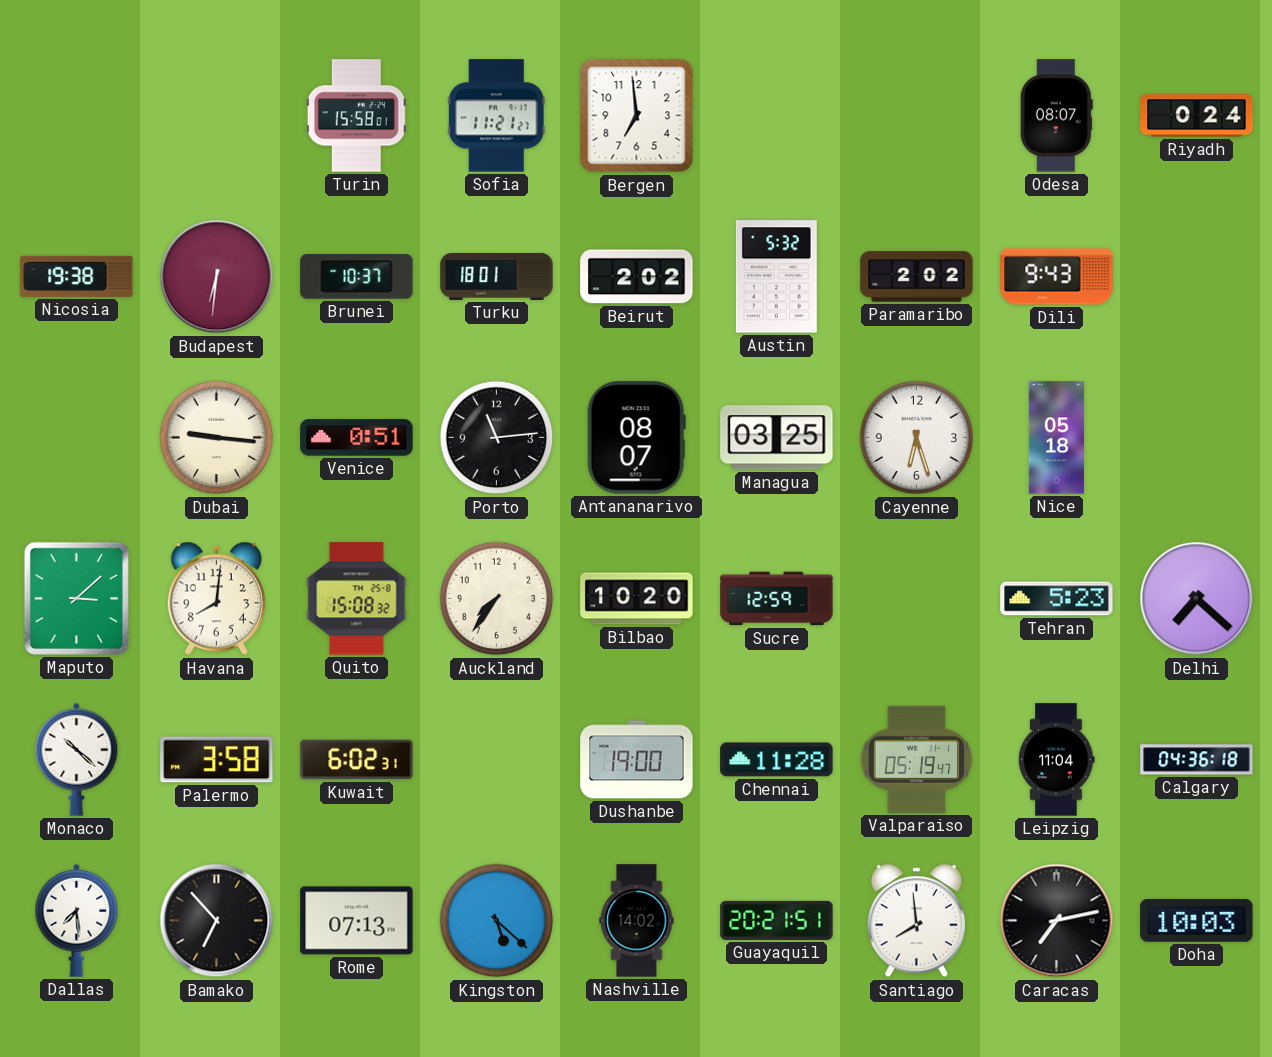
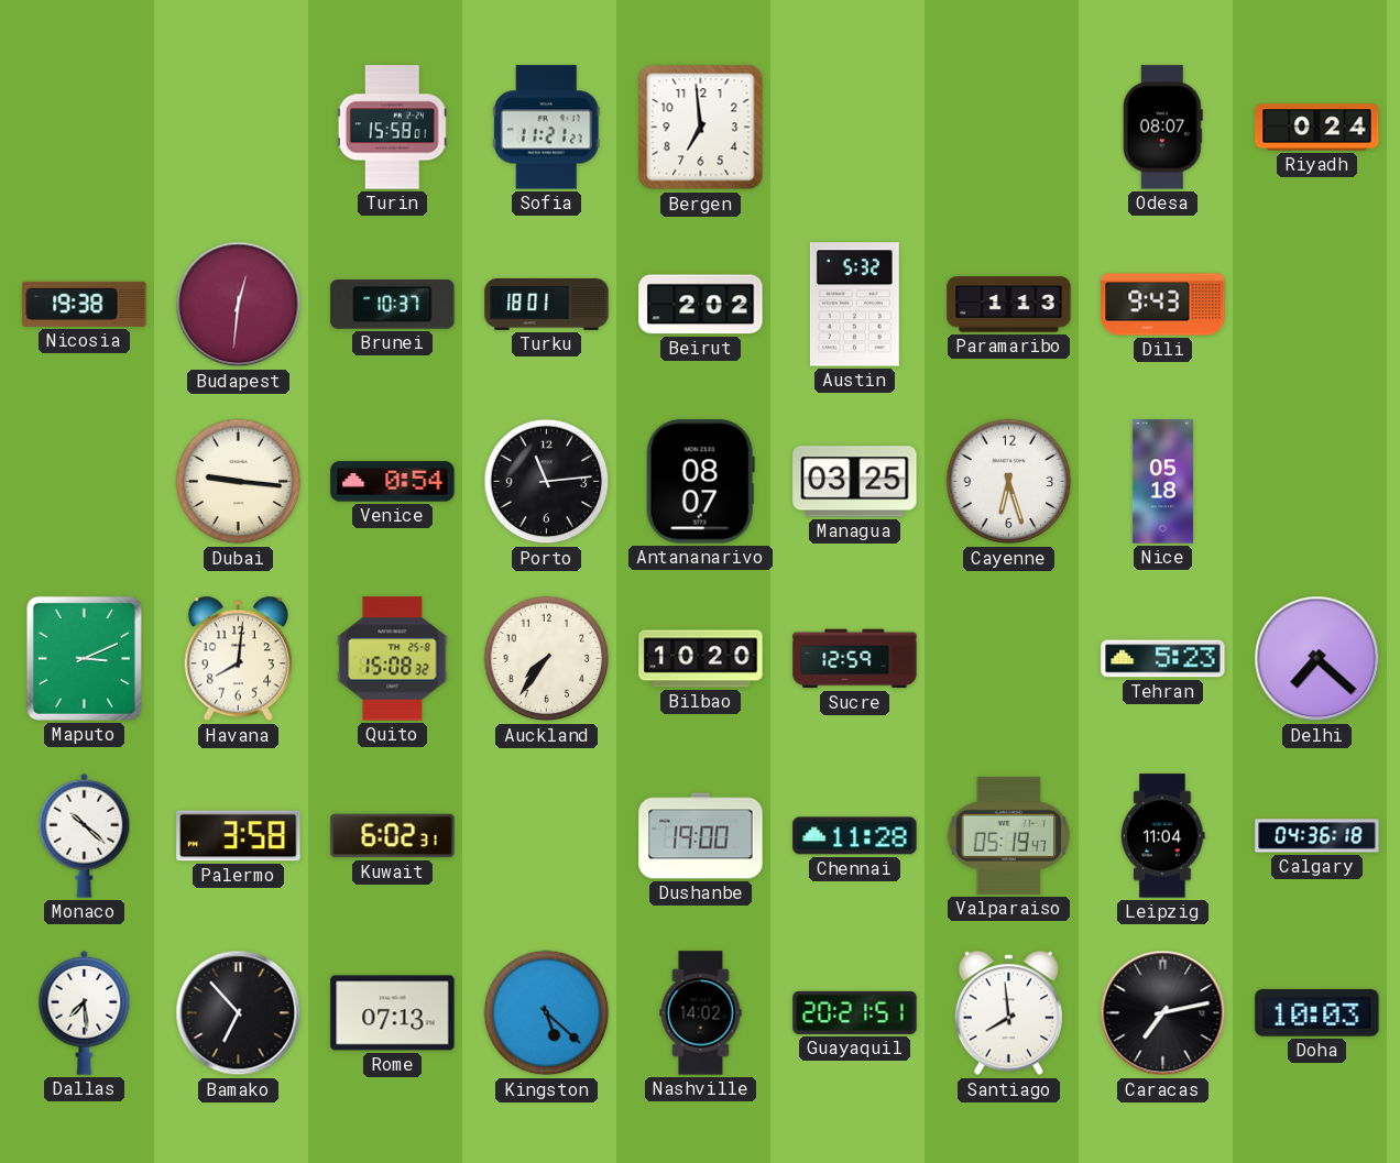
Budapest: 6:31 -> 12:31
Paramaribo: 2:02 -> 1:13
Venice: 0:51 -> 0:54
Maputo: 3:08 -> 3:11
